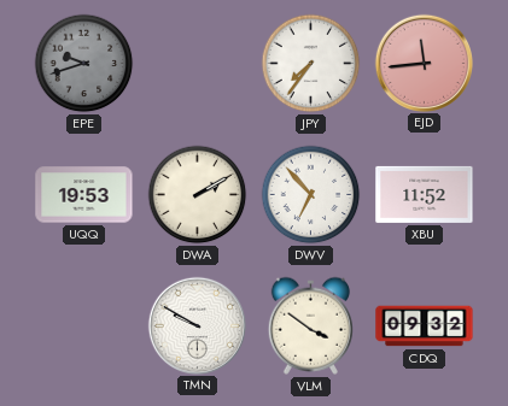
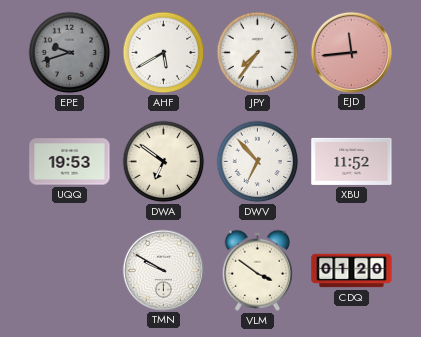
AHF: none -> 5:40
DWA: 2:10 -> 6:51
CDQ: 09:32 -> 01:20
